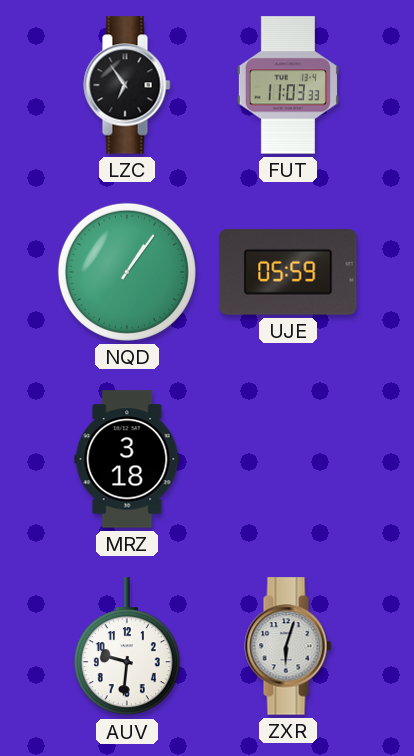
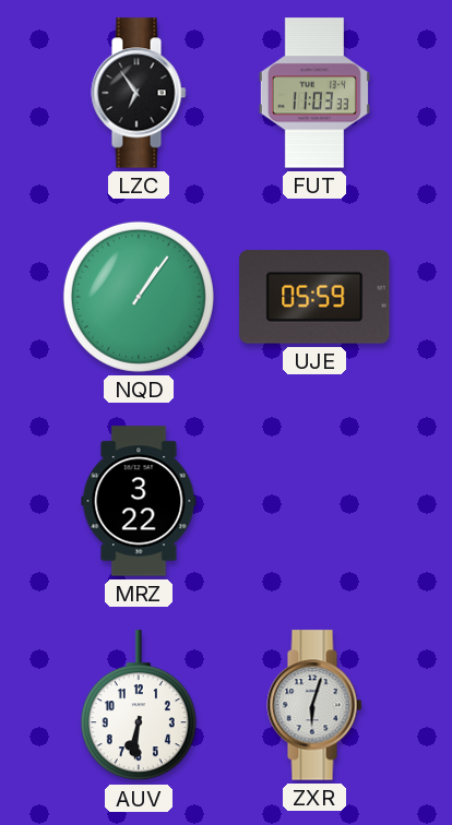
MRZ: 3:18 -> 3:22
AUV: 9:31 -> 6:31
